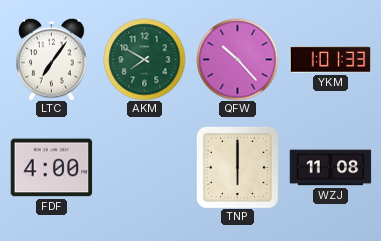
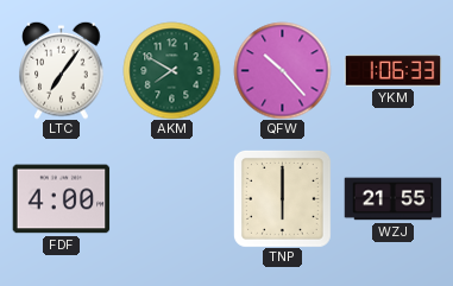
YKM: 1:01 -> 1:06
WZJ: 11:08 -> 21:55
